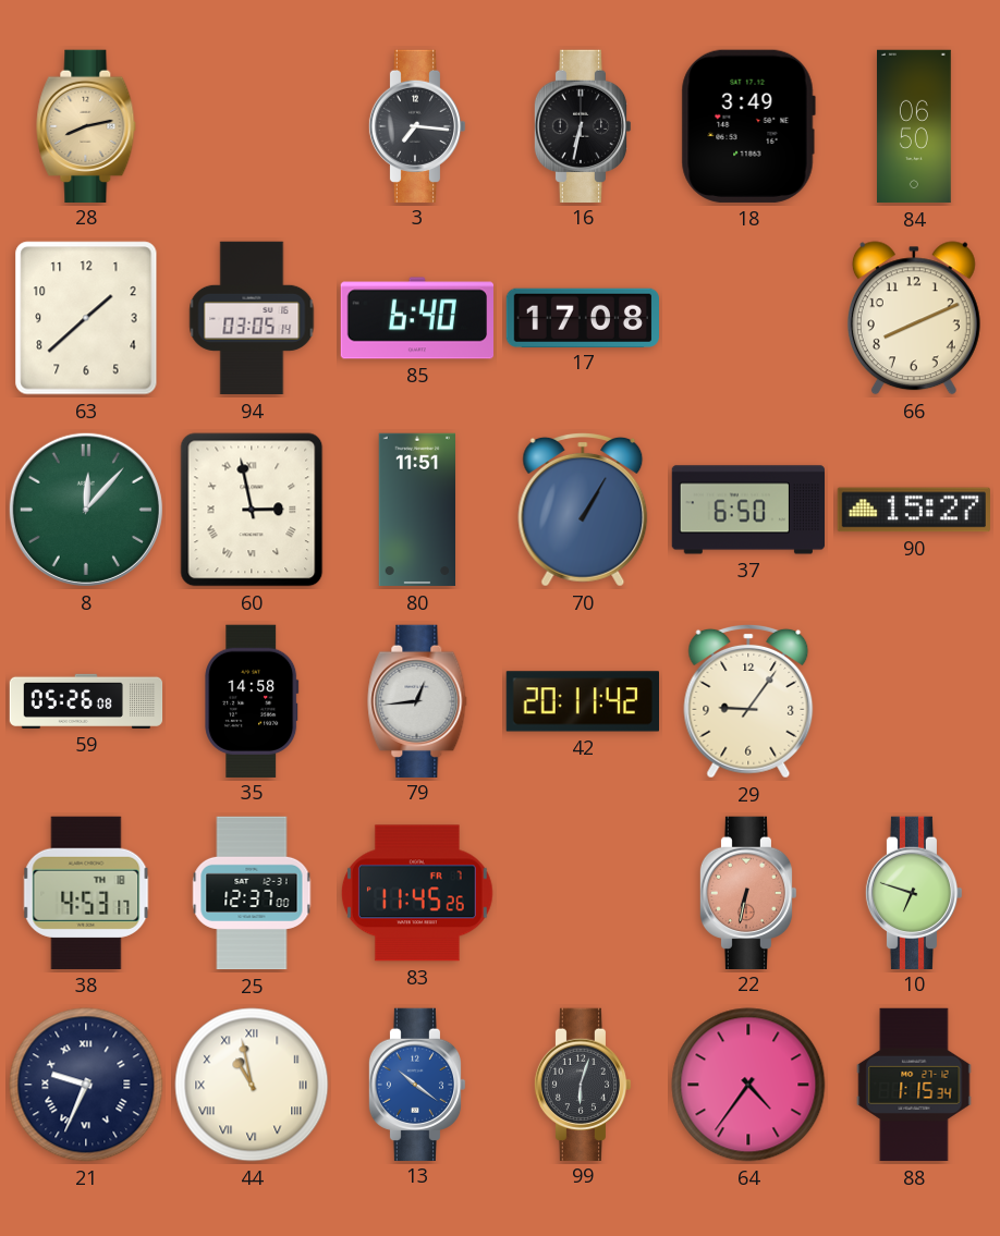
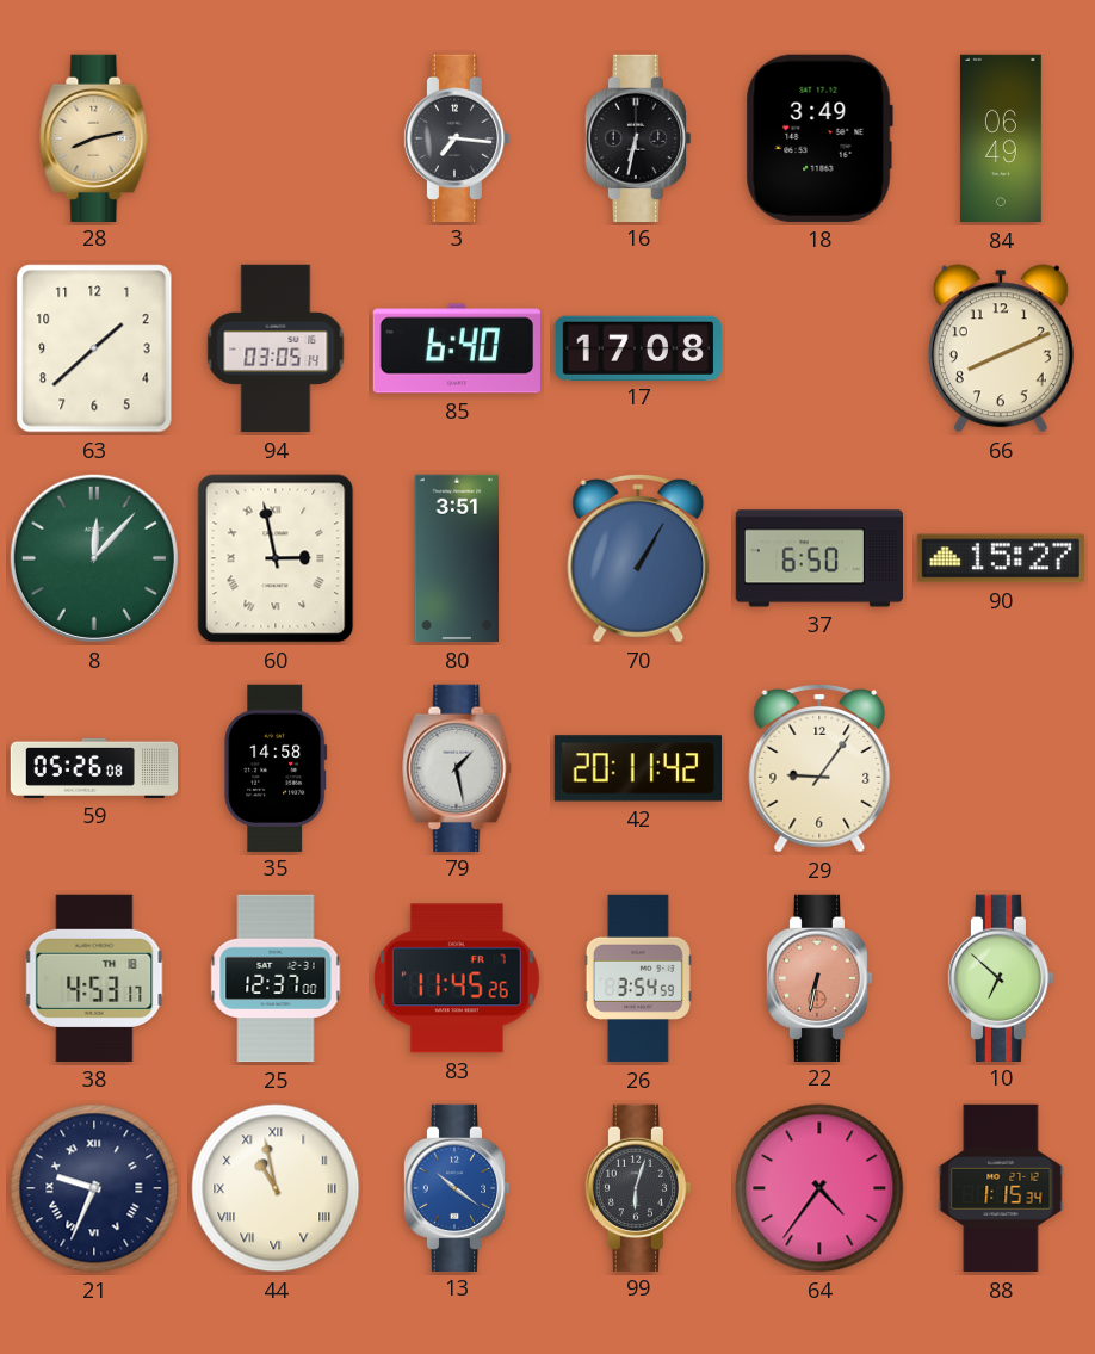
84: 06:50 -> 06:49
80: 11:51 -> 3:51
79: 12:44 -> 1:28
26: none -> 3:54
10: 6:48 -> 6:52
